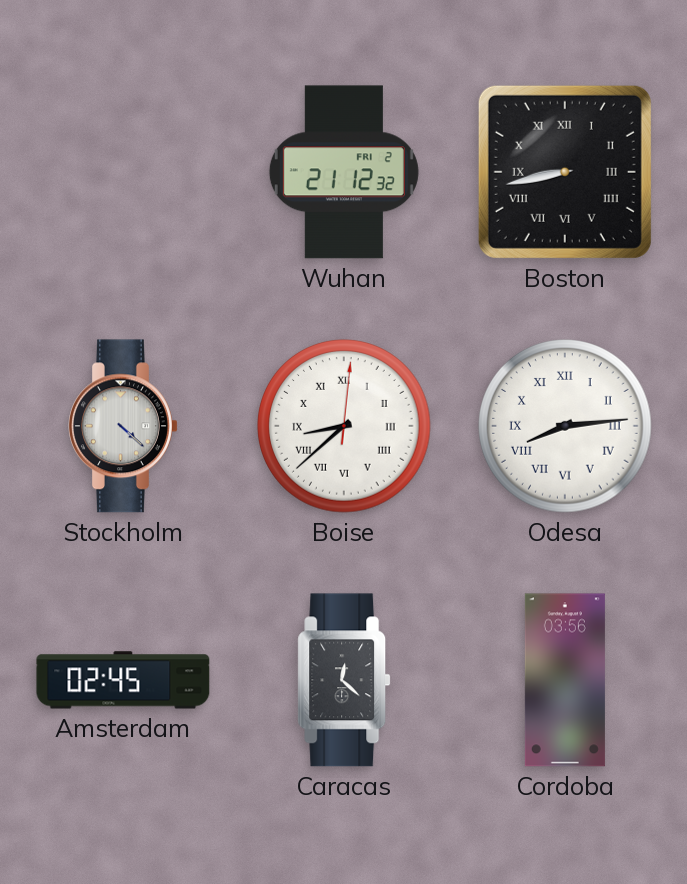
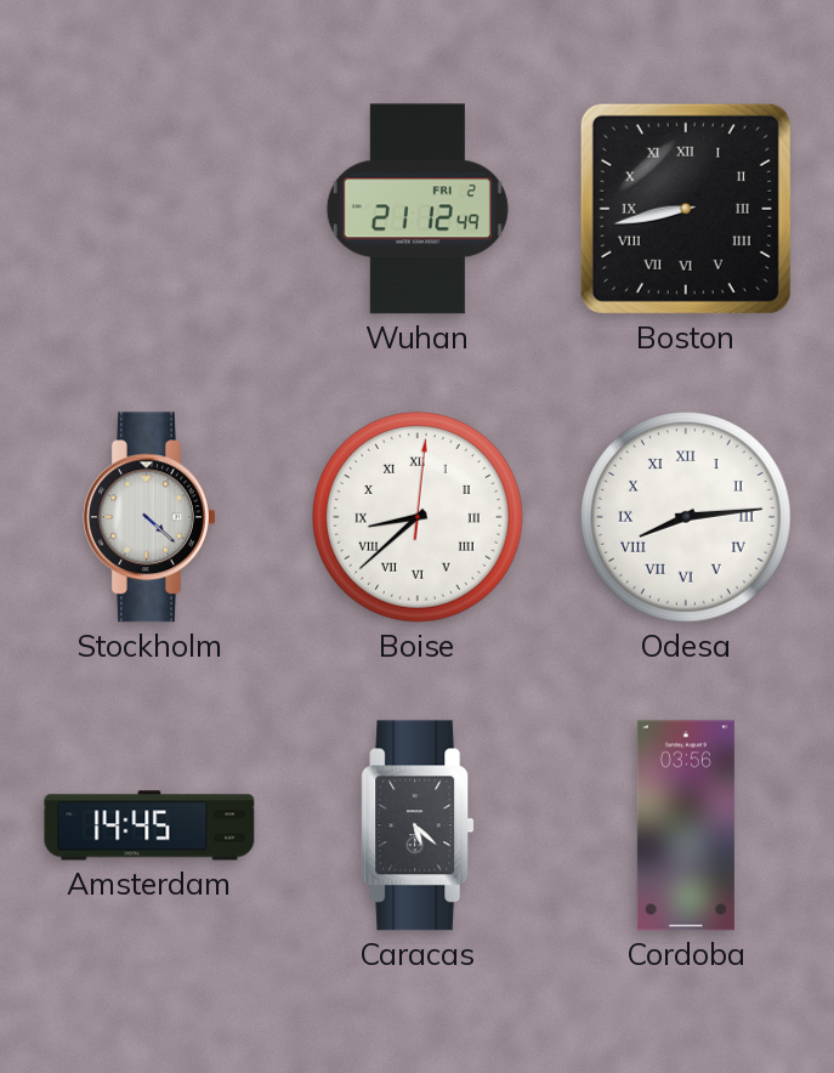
Wuhan: 21:12:32 -> 21:12:49
Amsterdam: 02:45 -> 14:45
Caracas: 12:22 -> 5:22
